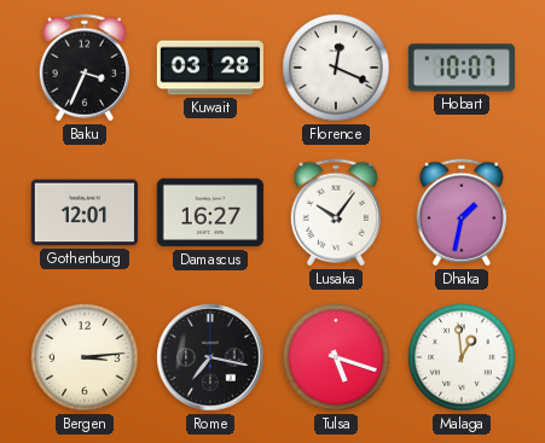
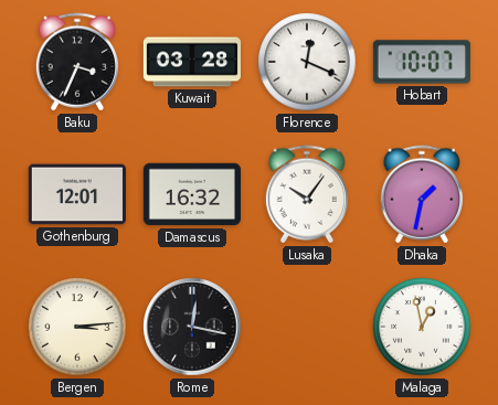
Damascus: 16:27 -> 16:32
Rome: 7:17 -> 12:17
Tulsa: 5:18 -> none
Malaga: 12:59 -> 12:58
